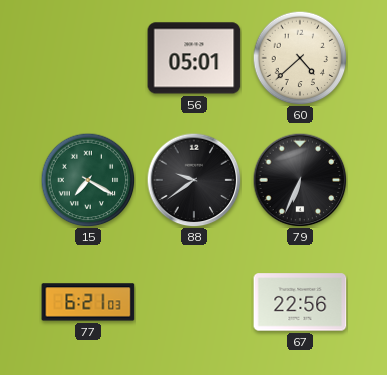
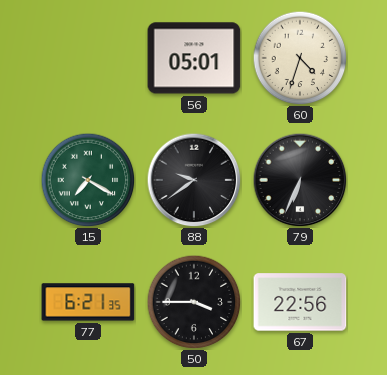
60: 4:38 -> 4:33
77: 6:21:03 -> 6:21:35
50: none -> 3:45
